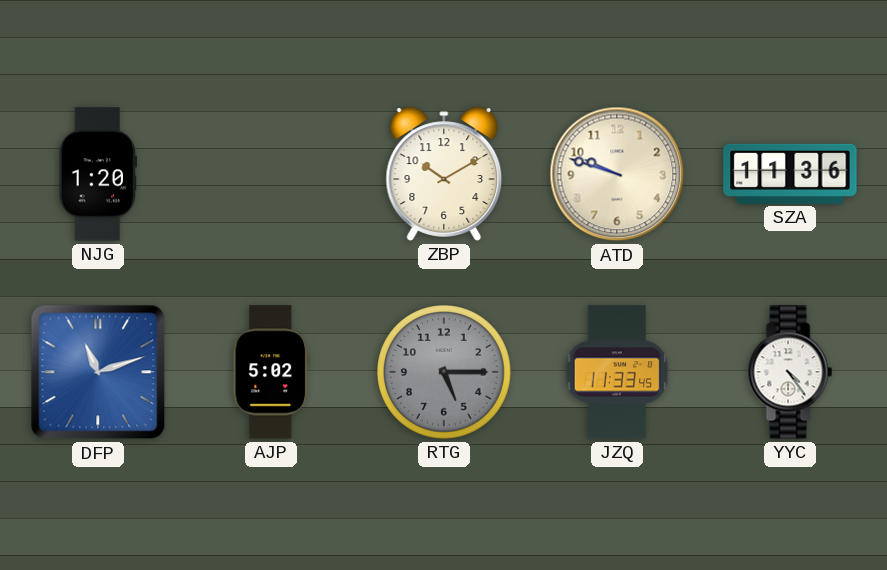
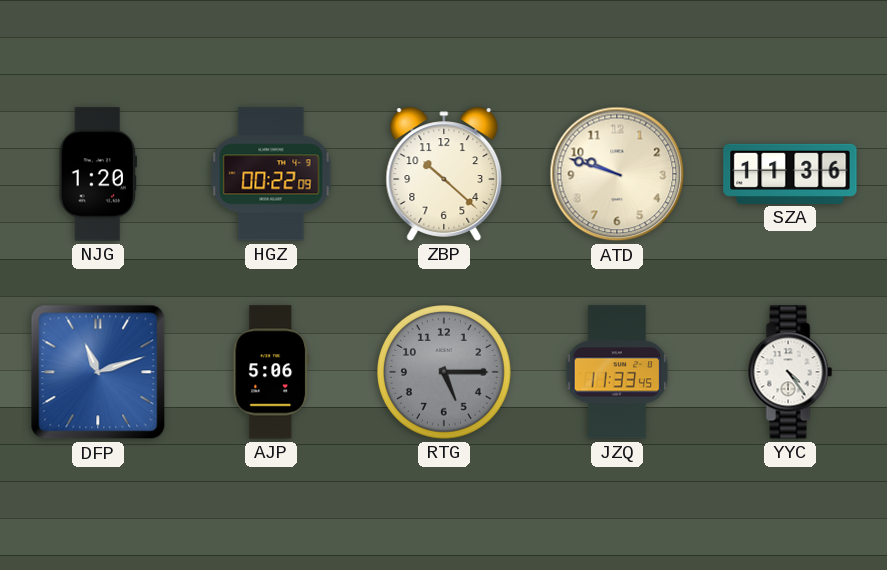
HGZ: none -> 00:22
ZBP: 10:10 -> 10:22
AJP: 5:02 -> 5:06
